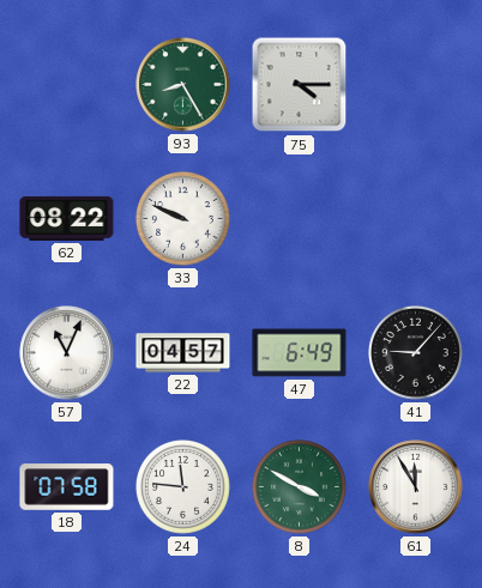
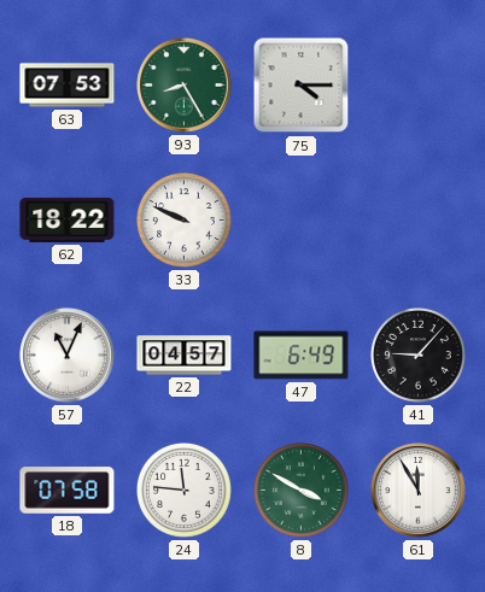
63: none -> 07:53
62: 08:22 -> 18:22
